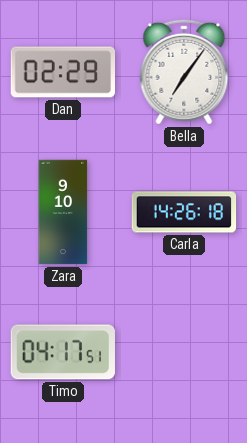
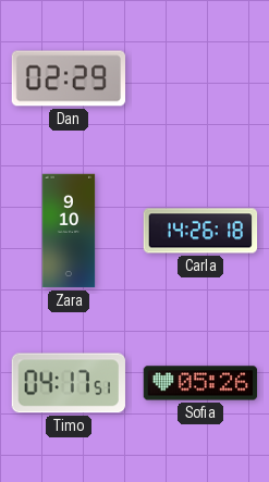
Bella: 7:06 -> none
Sofia: none -> 05:26
